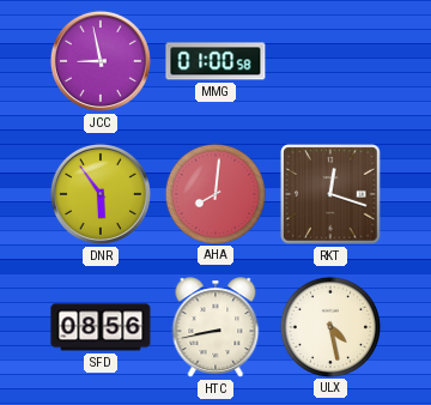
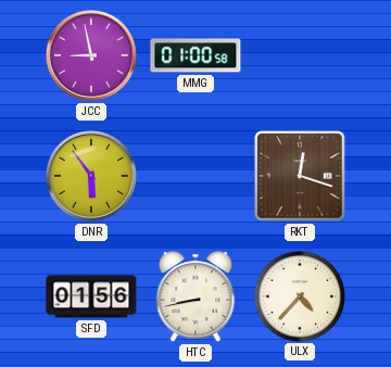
AHA: 8:01 -> none
SFD: 08:56 -> 01:56
ULX: 4:28 -> 4:37
